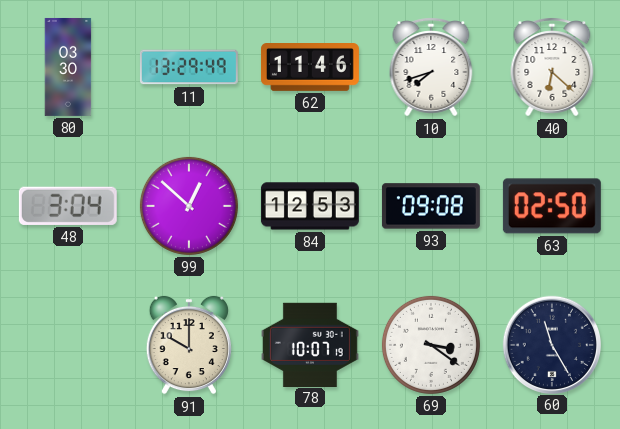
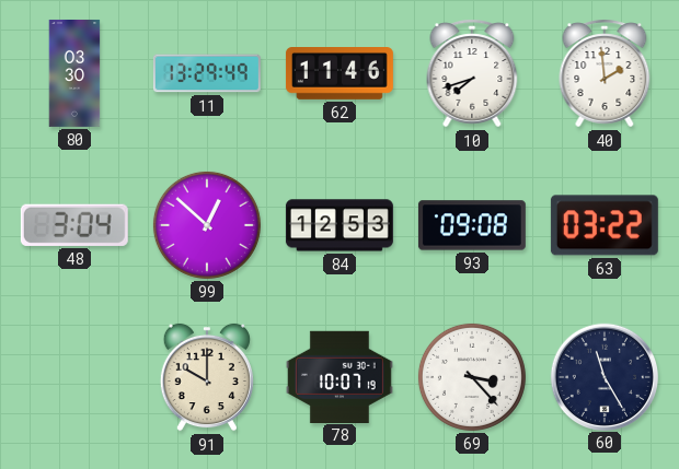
40: 6:22 -> 1:59
63: 02:50 -> 03:22
69: 3:21 -> 3:23
